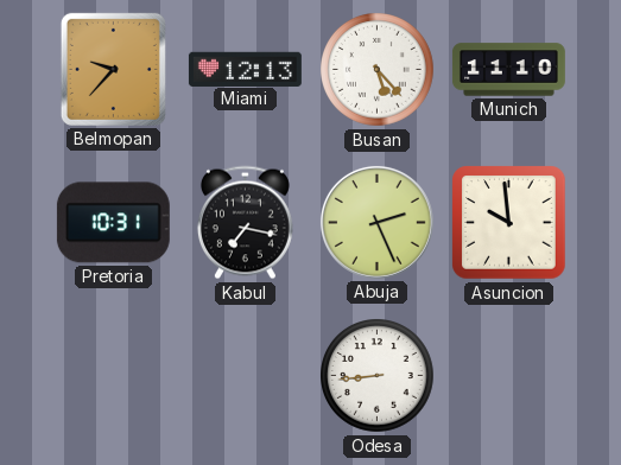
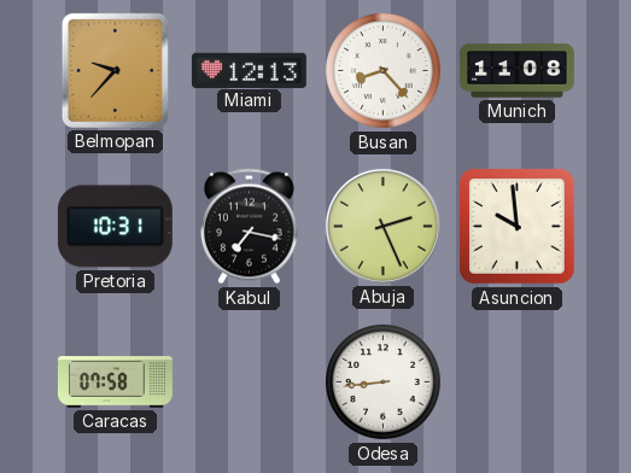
Busan: 5:23 -> 8:23
Munich: 11:10 -> 11:08
Caracas: none -> 07:58
